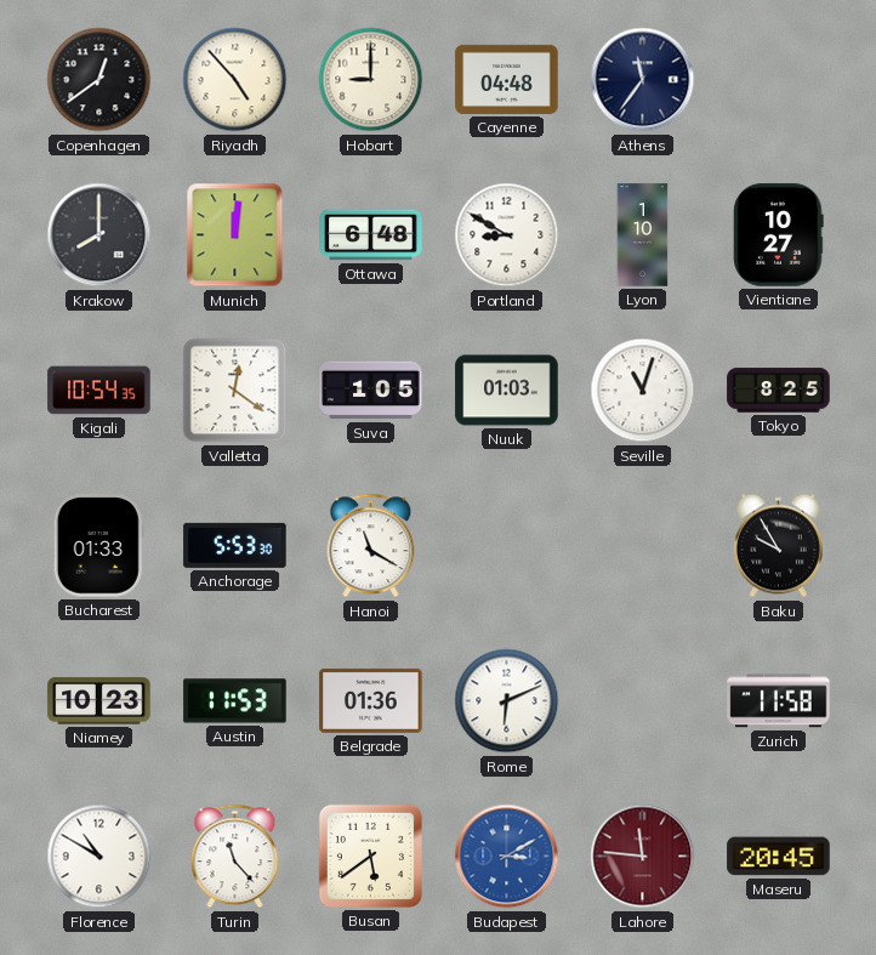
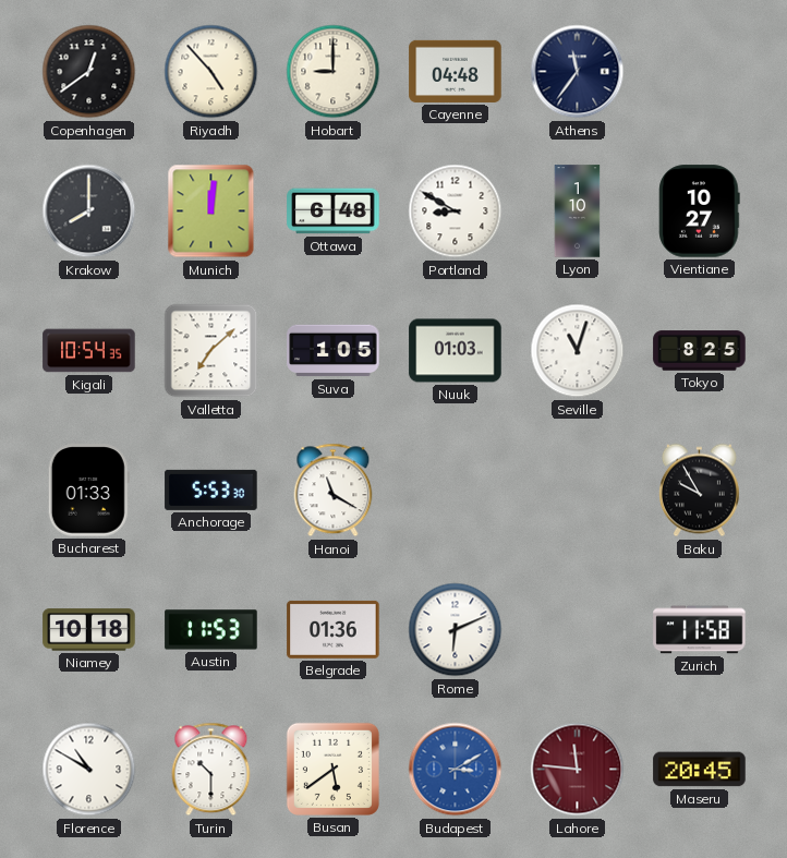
Valletta: 12:21 -> 7:08
Niamey: 10:23 -> 10:18
Turin: 11:23 -> 10:30
